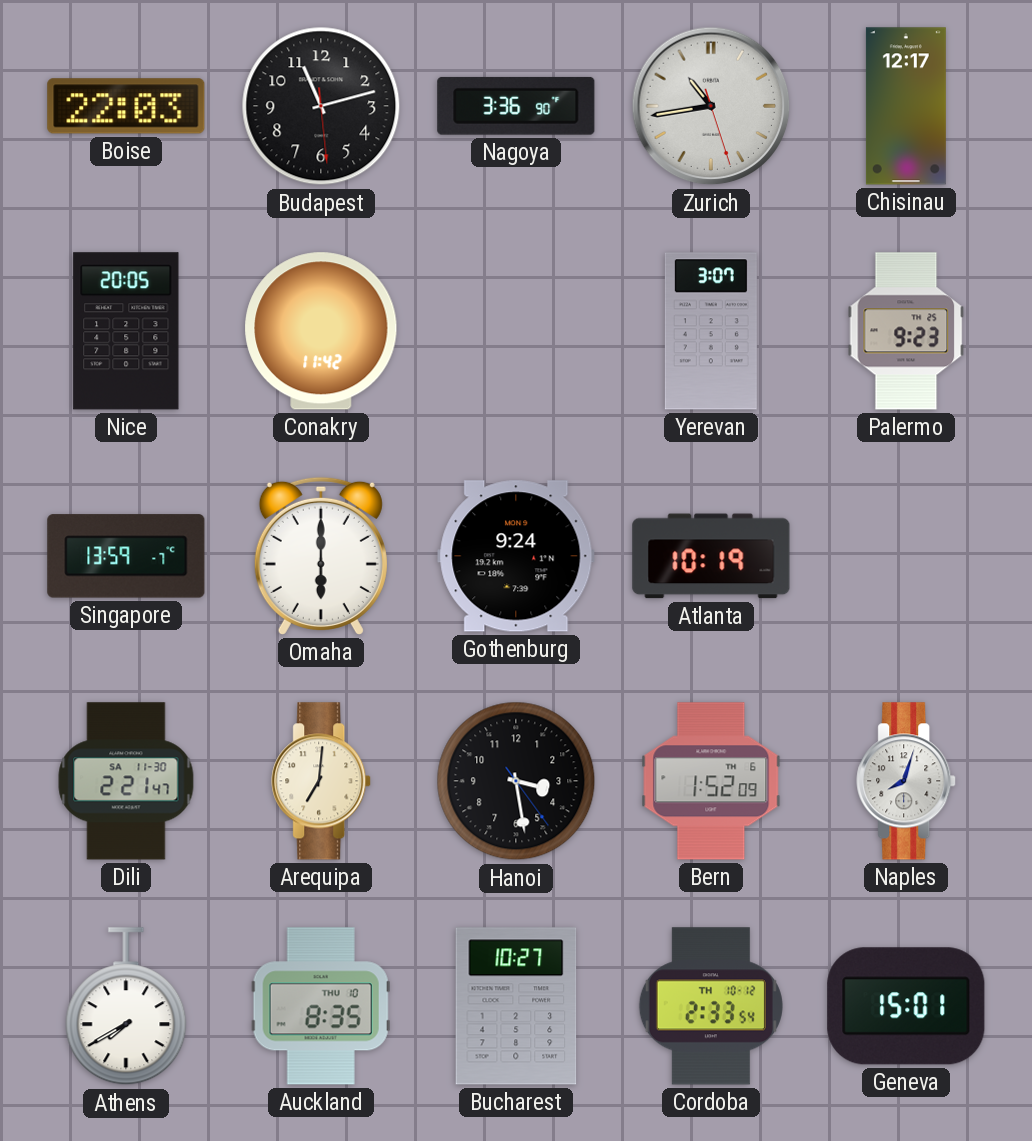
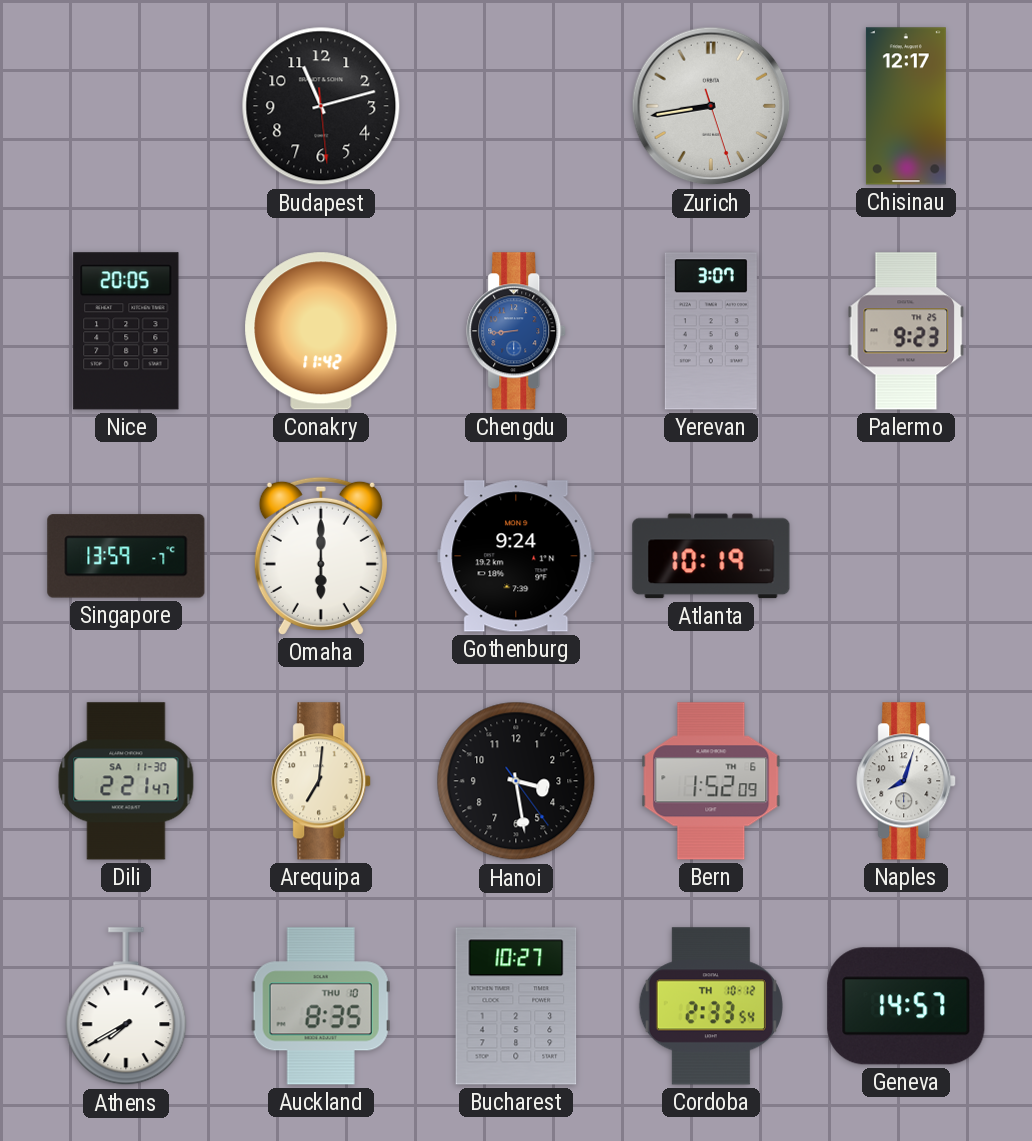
Boise: 22:03 -> none
Nagoya: 3:36 -> none
Zurich: 10:43 -> 8:43
Chengdu: none -> 8:44
Geneva: 15:01 -> 14:57
